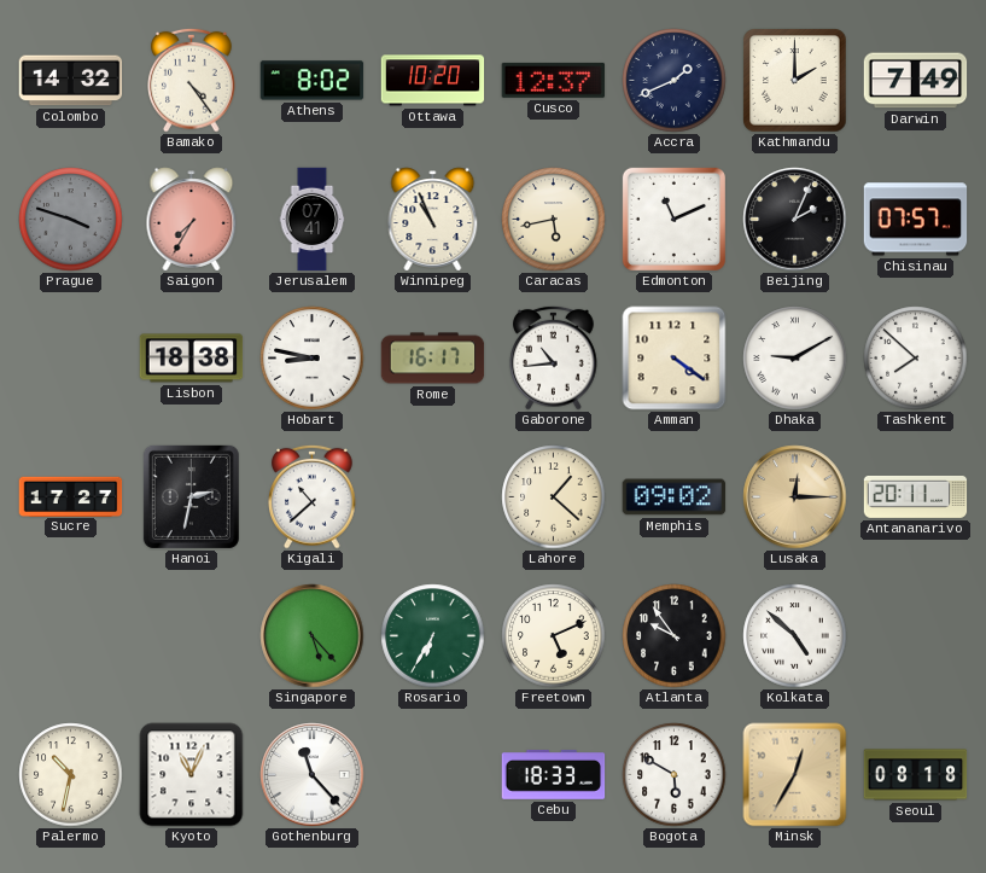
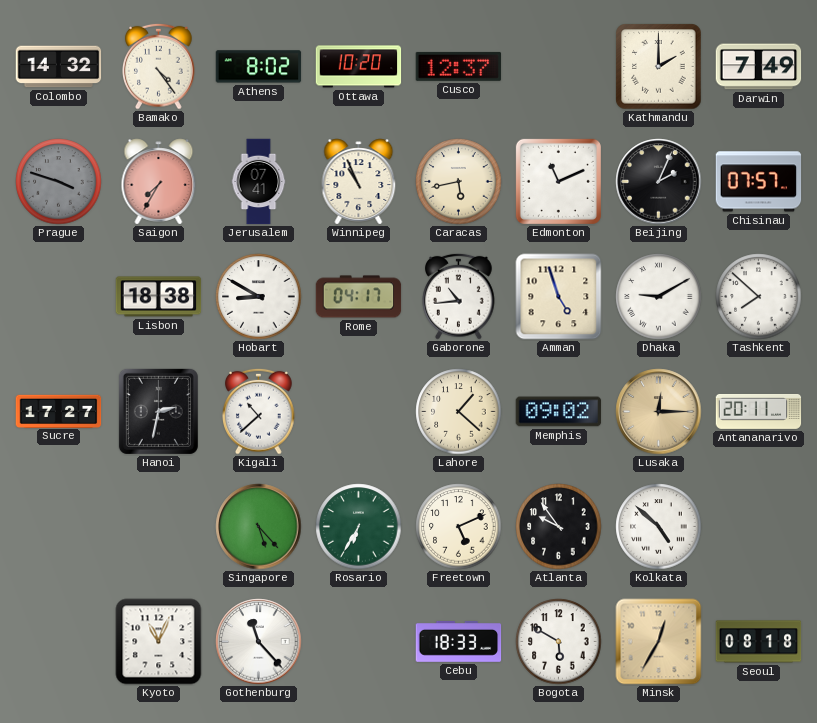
Accra: 1:41 -> none
Hobart: 8:47 -> 8:50
Rome: 16:17 -> 04:17
Amman: 4:21 -> 4:57
Palermo: 10:32 -> none
